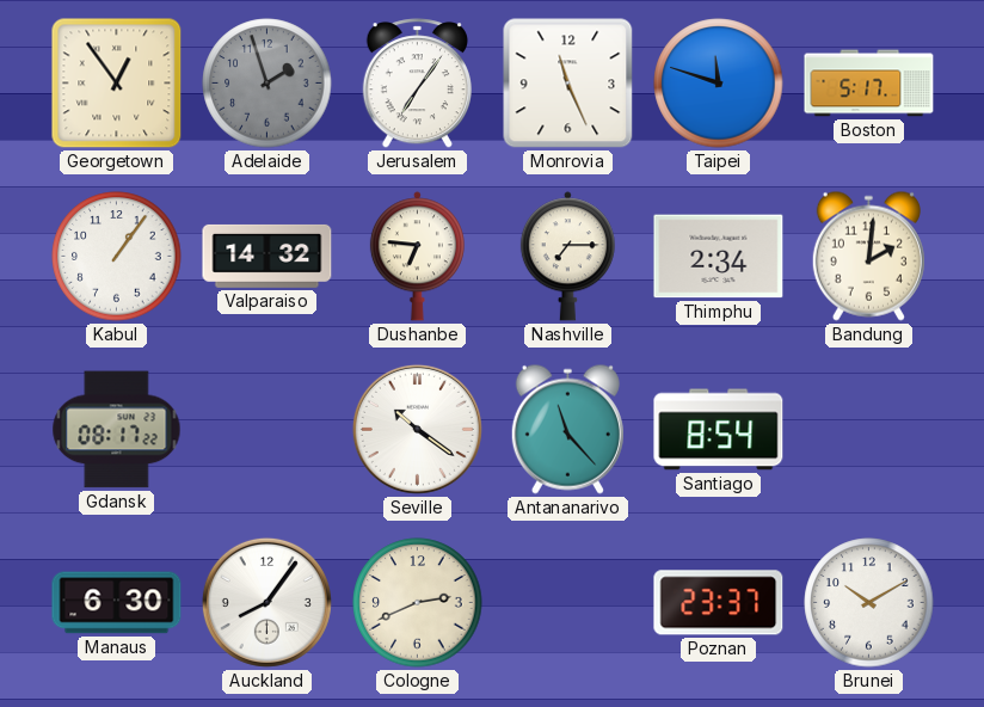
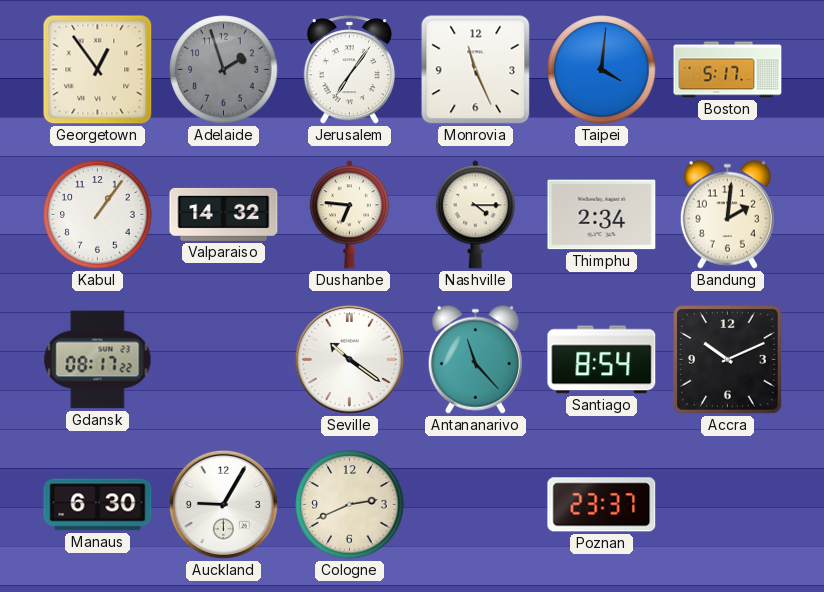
Taipei: 11:48 -> 4:01
Nashville: 7:15 -> 4:15
Accra: none -> 10:11
Auckland: 8:06 -> 9:05
Brunei: 10:10 -> none
